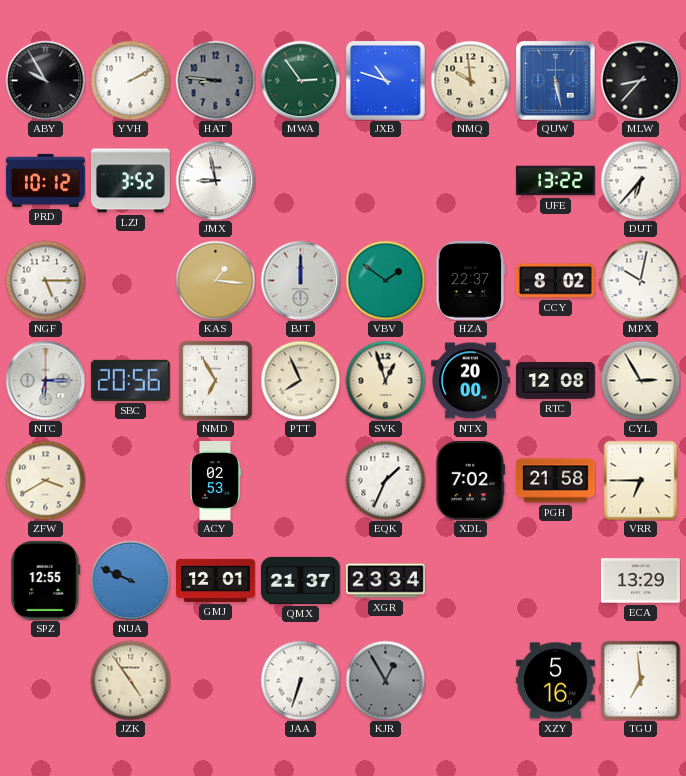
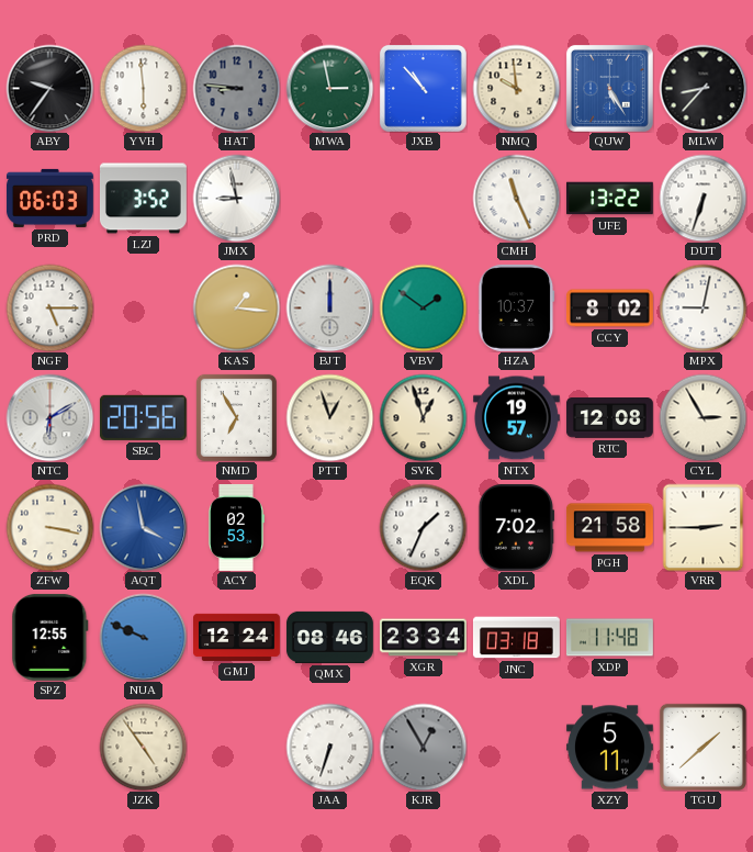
ABY: 9:55 -> 9:36
YVH: 2:10 -> 5:59
MWA: 2:54 -> 2:58
JXB: 10:48 -> 10:53
QUW: 5:28 -> 5:25
PRD: 10:12 -> 06:03
CMH: none -> 11:26
DUT: 6:37 -> 6:33
HZA: 22:37 -> 10:37
MPX: 10:02 -> 9:02
NTC: 6:15 -> 6:10
PTT: 7:56 -> 12:57
NTX: 20:00 -> 19:57
ZFW: 3:40 -> 3:17
AQT: none -> 3:58
VRR: 6:45 -> 2:45
GMJ: 12:01 -> 12:24
QMX: 21:37 -> 08:46
JNC: none -> 03:18
XDP: none -> 11:48
ECA: 13:29 -> none
XZY: 5:16 -> 5:11
TGU: 6:59 -> 1:38
